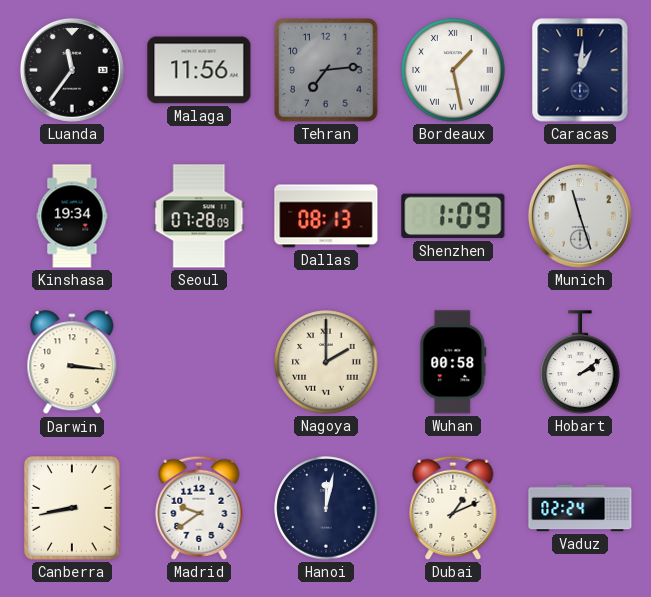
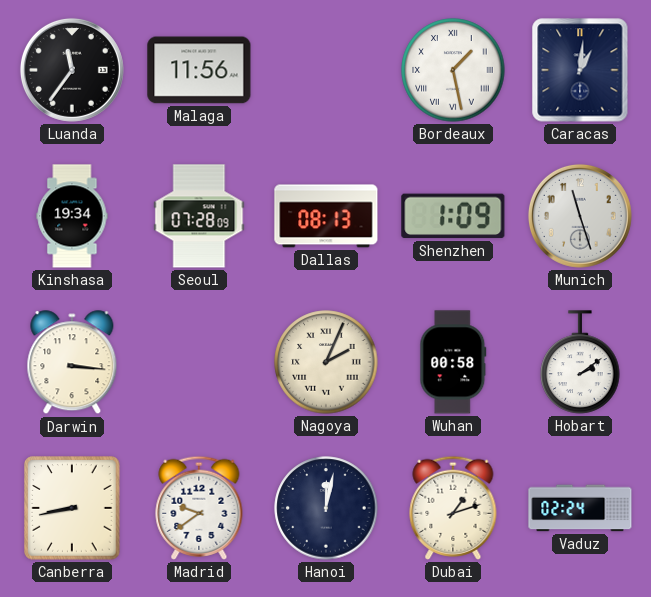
Tehran: 7:14 -> none
Nagoya: 2:00 -> 2:04
Dubai: 1:11 -> 1:12
